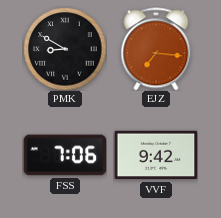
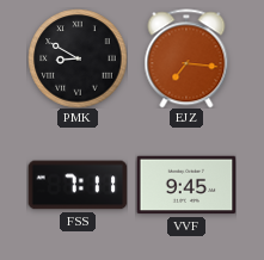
FSS: 7:06 -> 7:11
VVF: 9:42 -> 9:45
